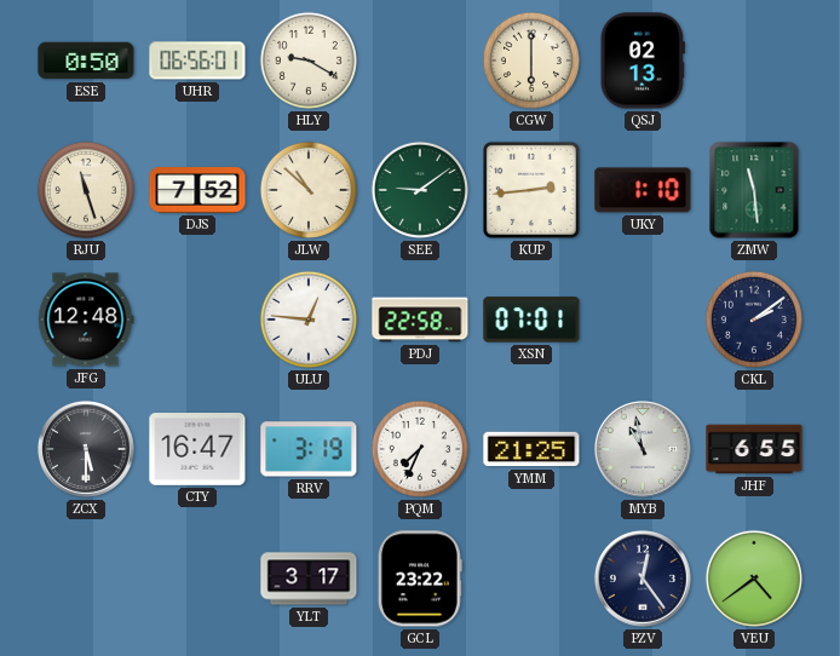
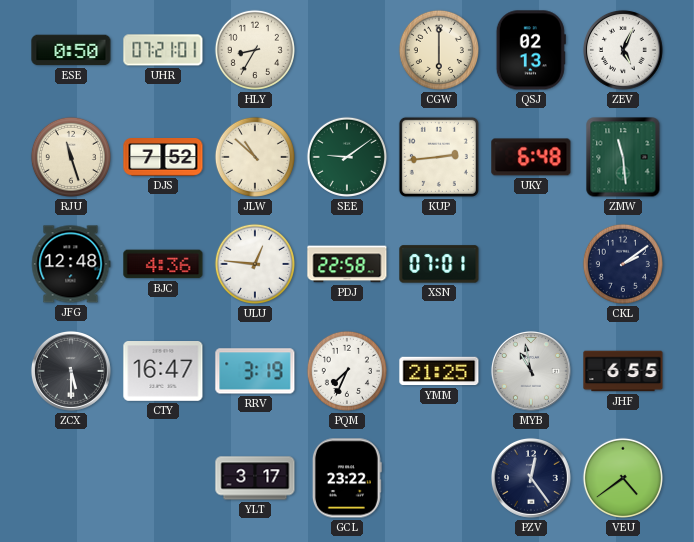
UHR: 06:56 -> 07:21
HLY: 9:20 -> 8:35
ZEV: none -> 5:04
UKY: 1:10 -> 6:48
BJC: none -> 4:36
